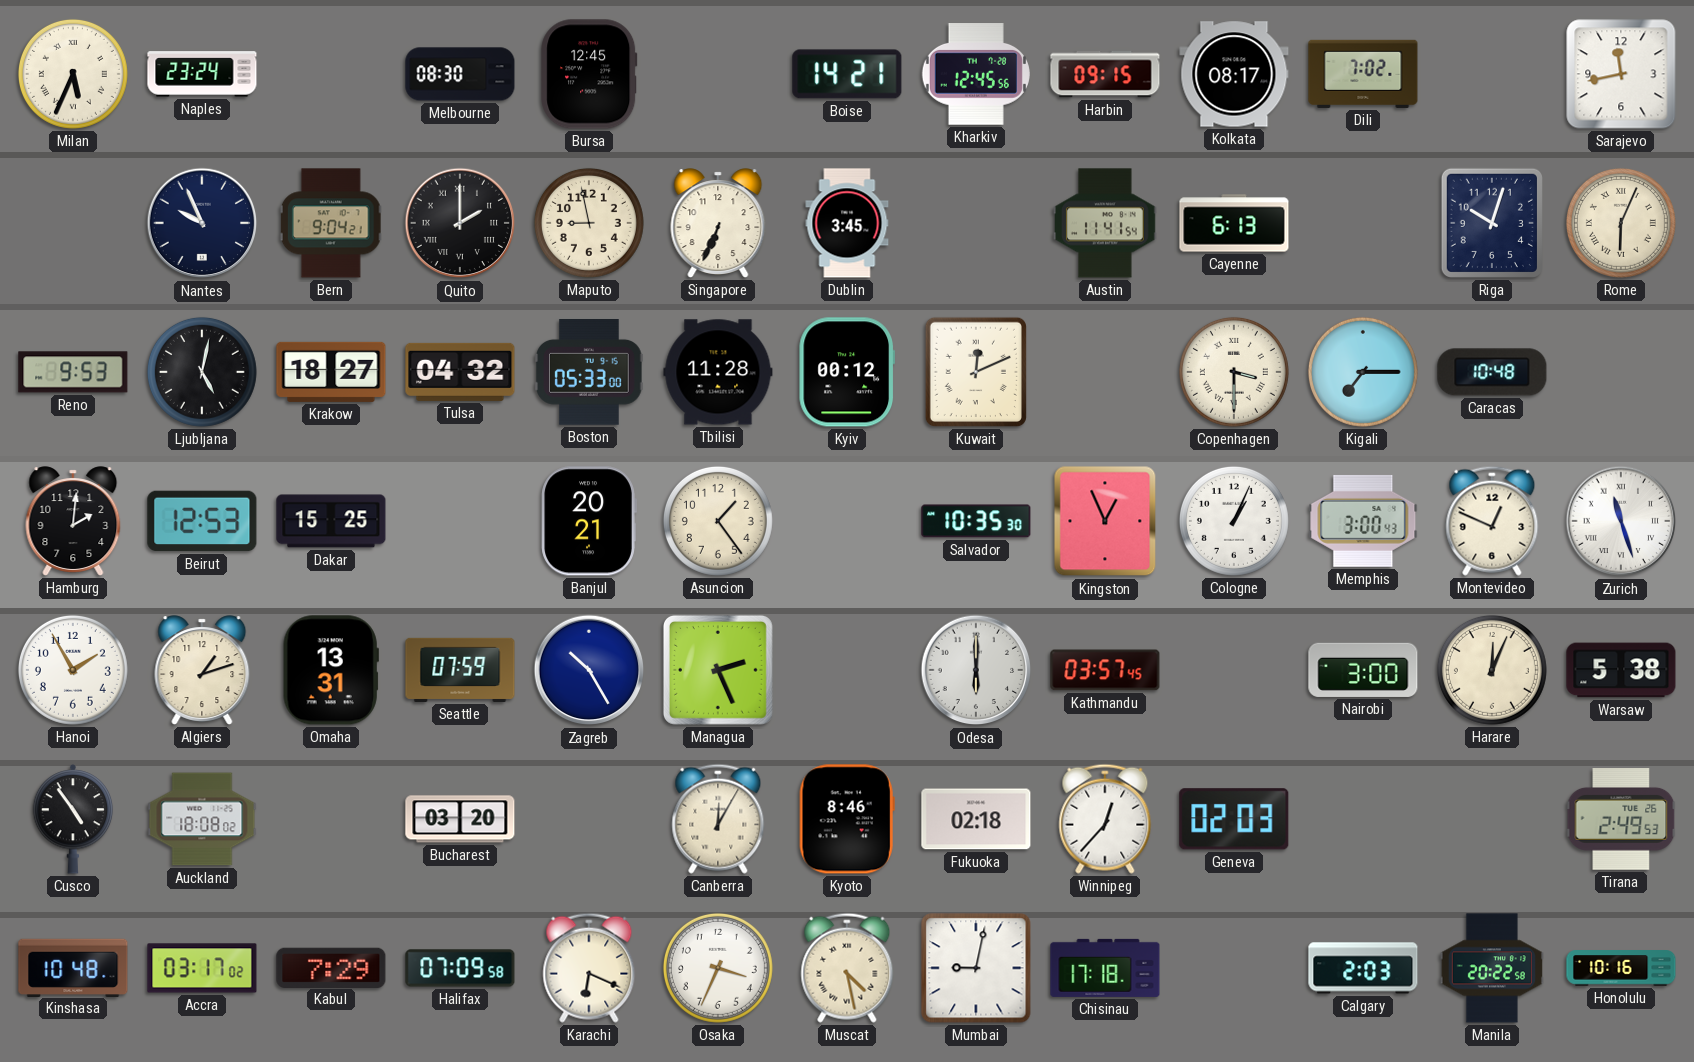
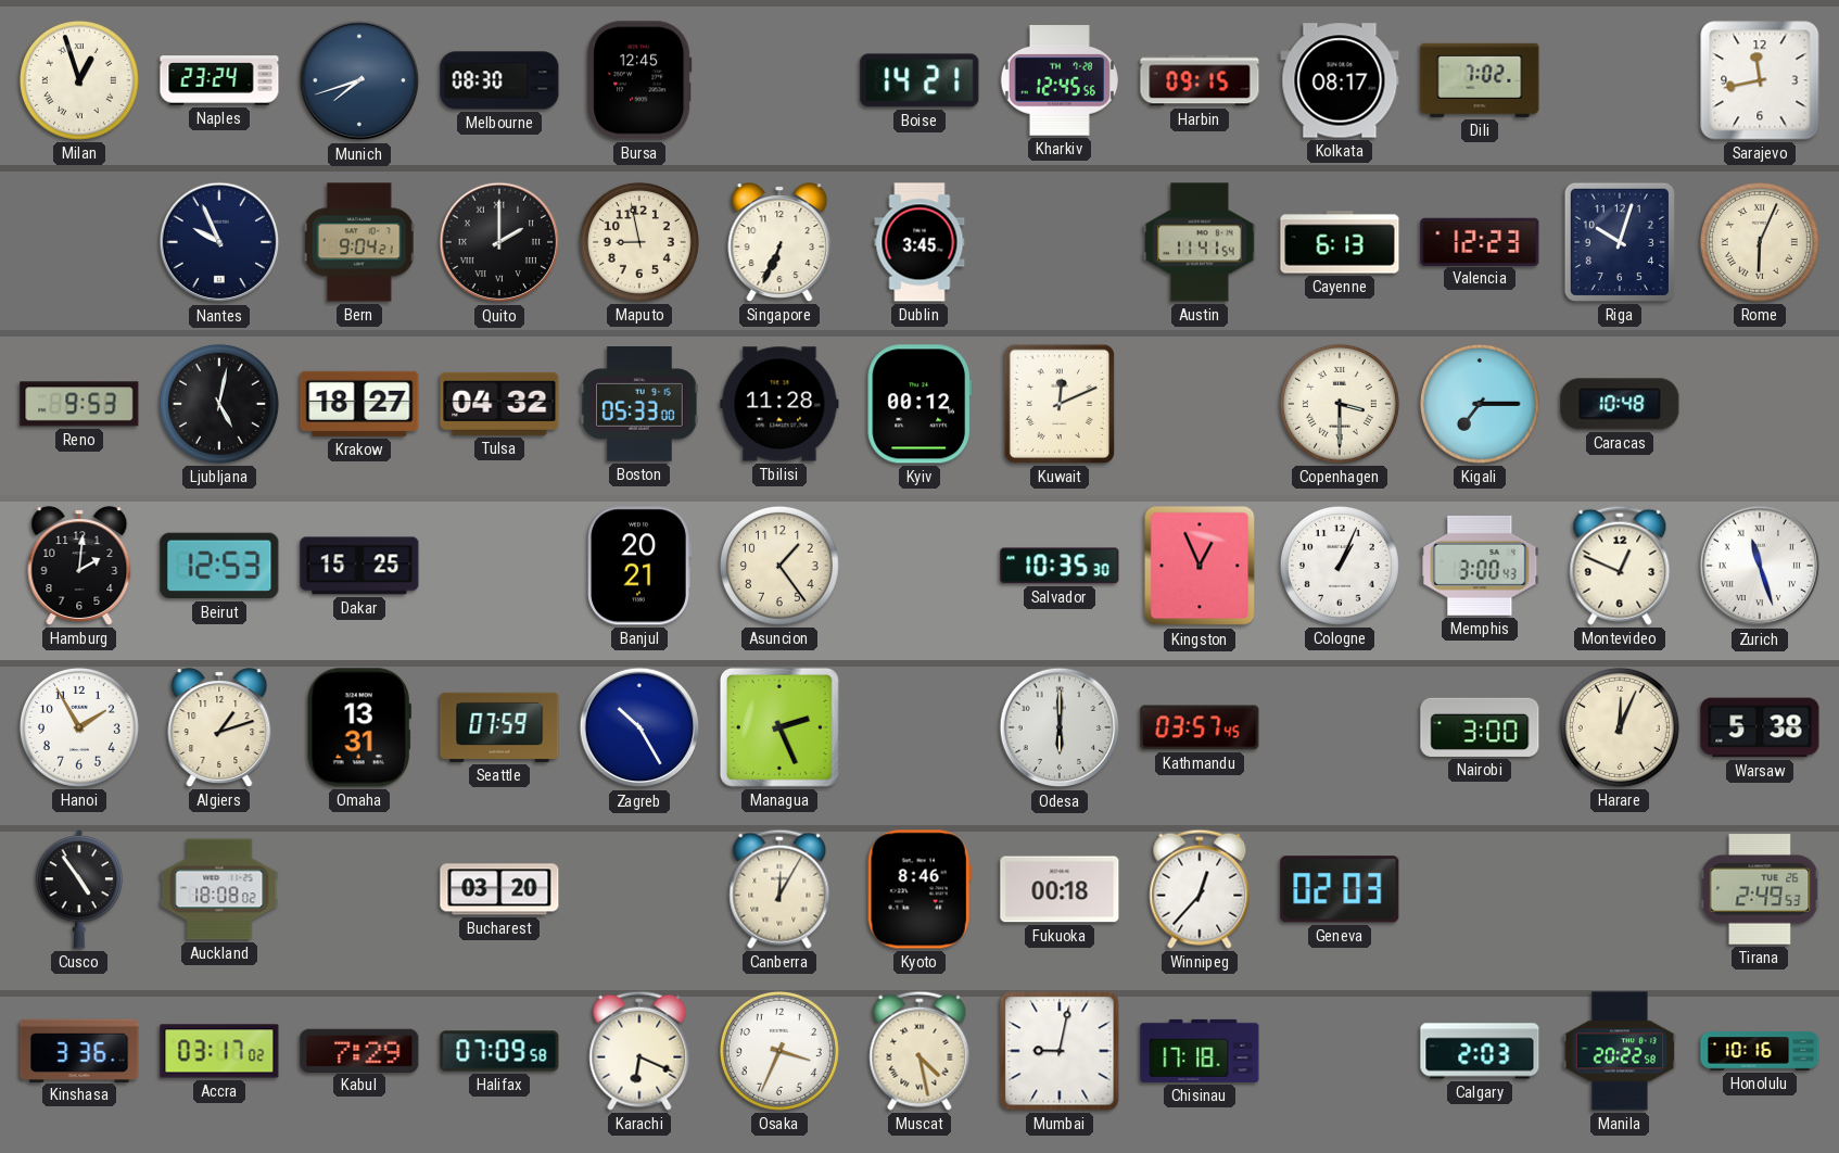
Milan: 5:34 -> 12:57
Munich: none -> 7:42
Valencia: none -> 12:23
Fukuoka: 02:18 -> 00:18
Kinshasa: 10:48 -> 3:36
